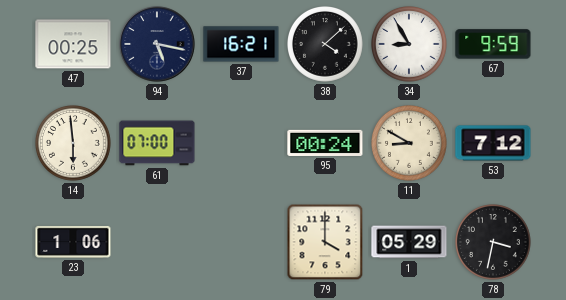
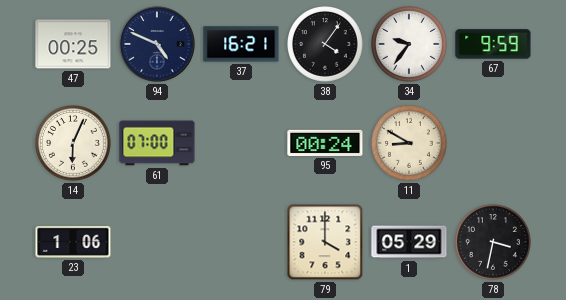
94: 5:17 -> 4:49
38: 4:08 -> 4:06
34: 8:55 -> 9:36
14: 5:59 -> 6:04
53: 7:12 -> none
